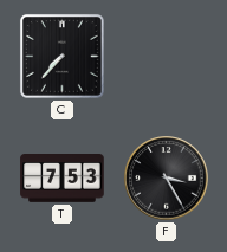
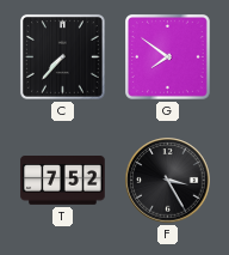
G: none -> 7:51
T: 7:53 -> 7:52
